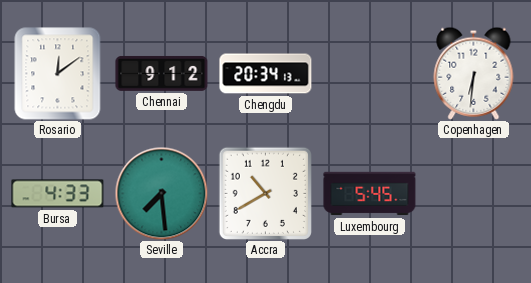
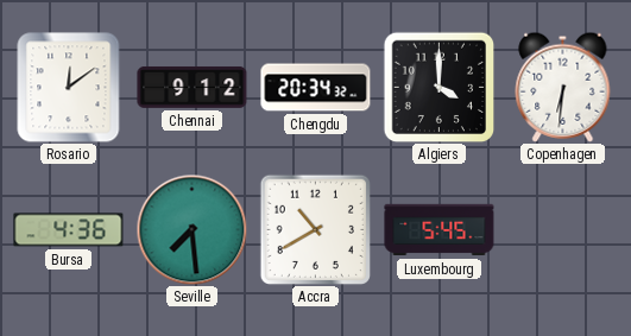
Chengdu: 20:34:13 -> 20:34:32
Algiers: none -> 4:00
Bursa: 4:33 -> 4:36
